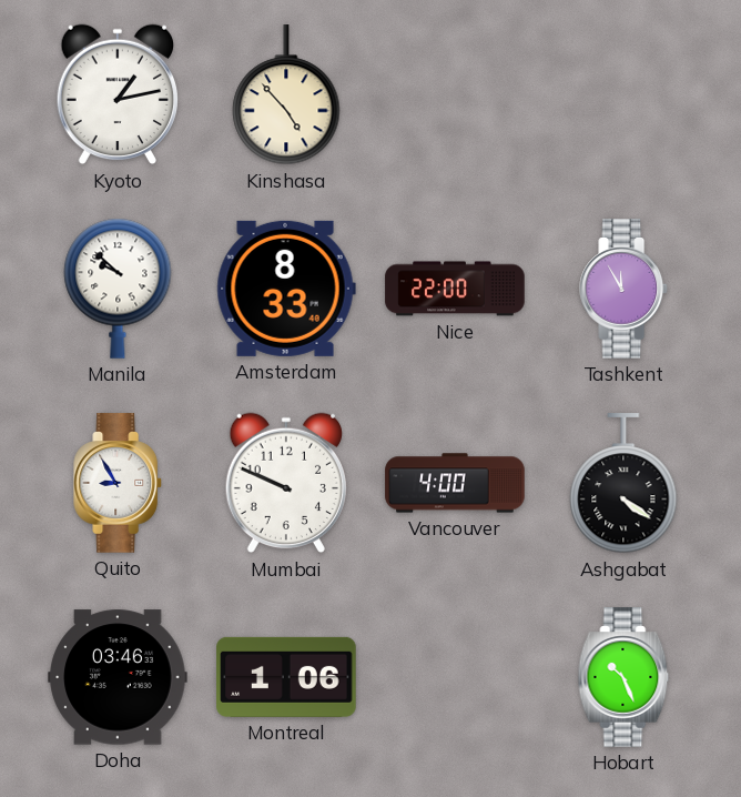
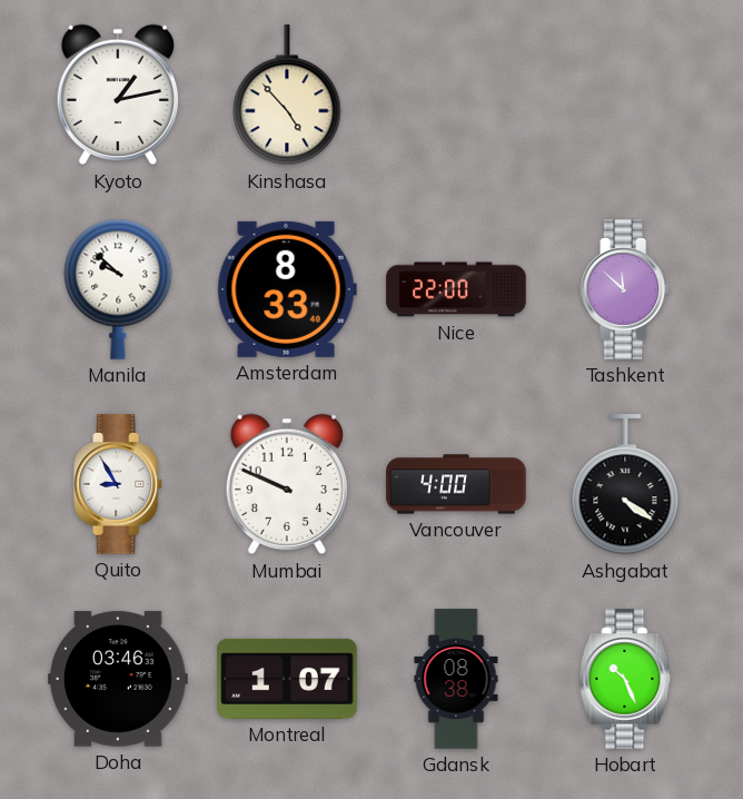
Tashkent: 11:55 -> 11:52
Montreal: 1:06 -> 1:07
Gdansk: none -> 08:38
